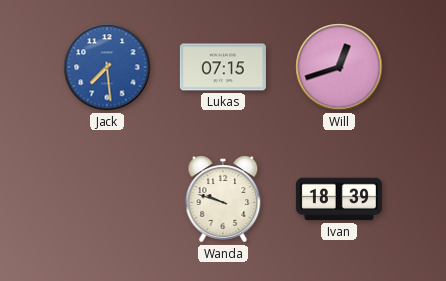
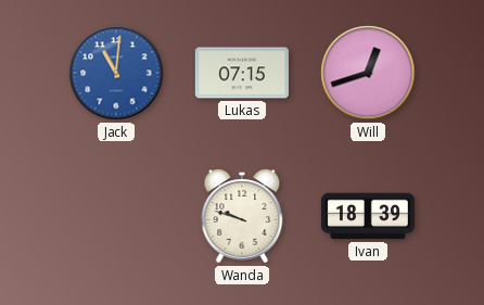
Jack: 7:29 -> 11:01
